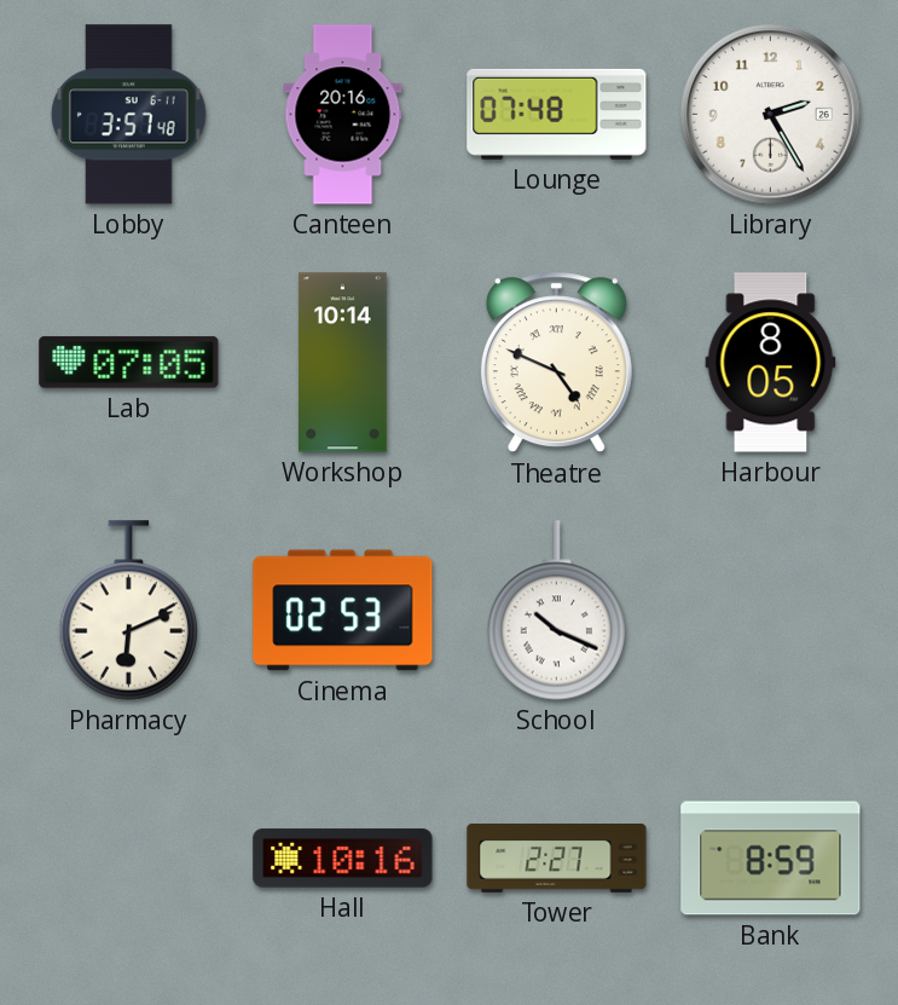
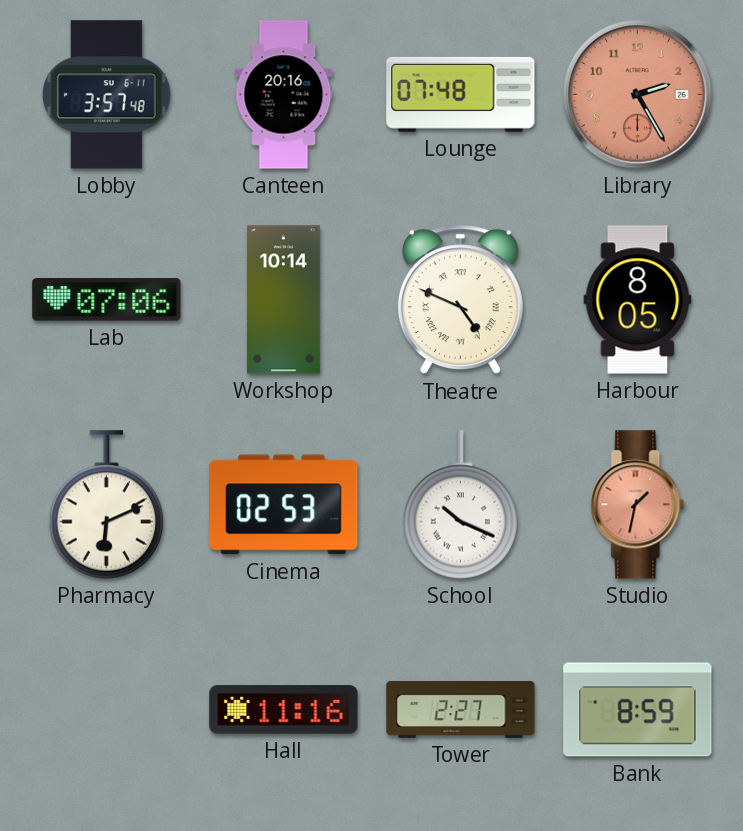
Library dial: white -> salmon
Lab: 07:05 -> 07:06
Studio: none -> 1:32
Hall: 10:16 -> 11:16
